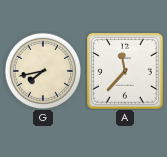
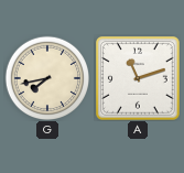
A: 11:37 -> 11:12
